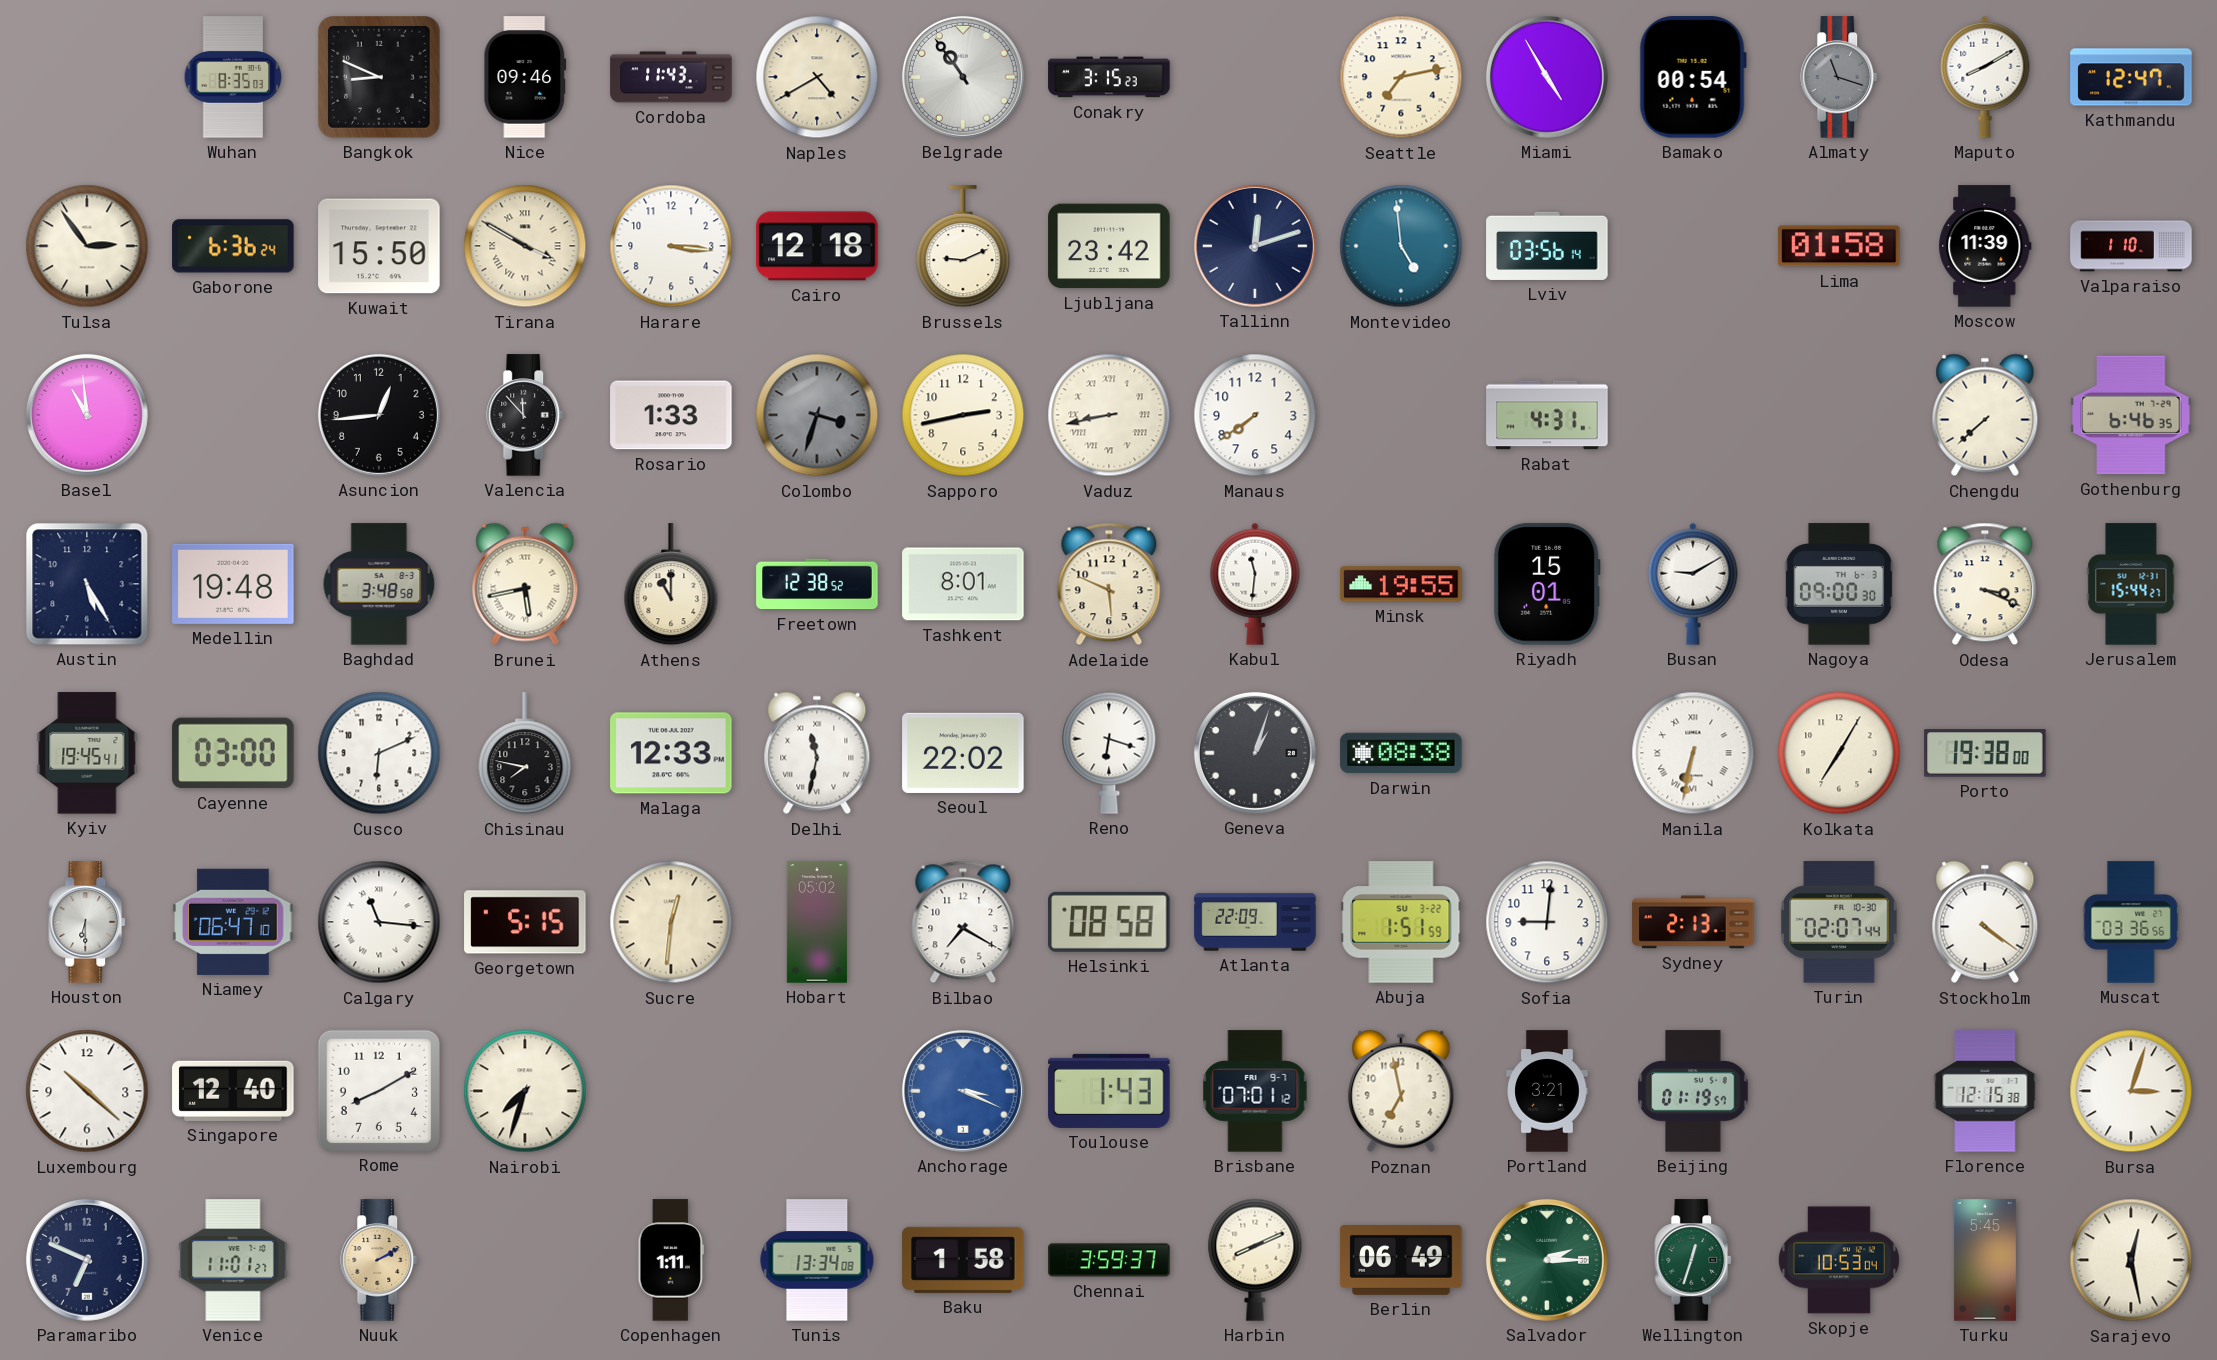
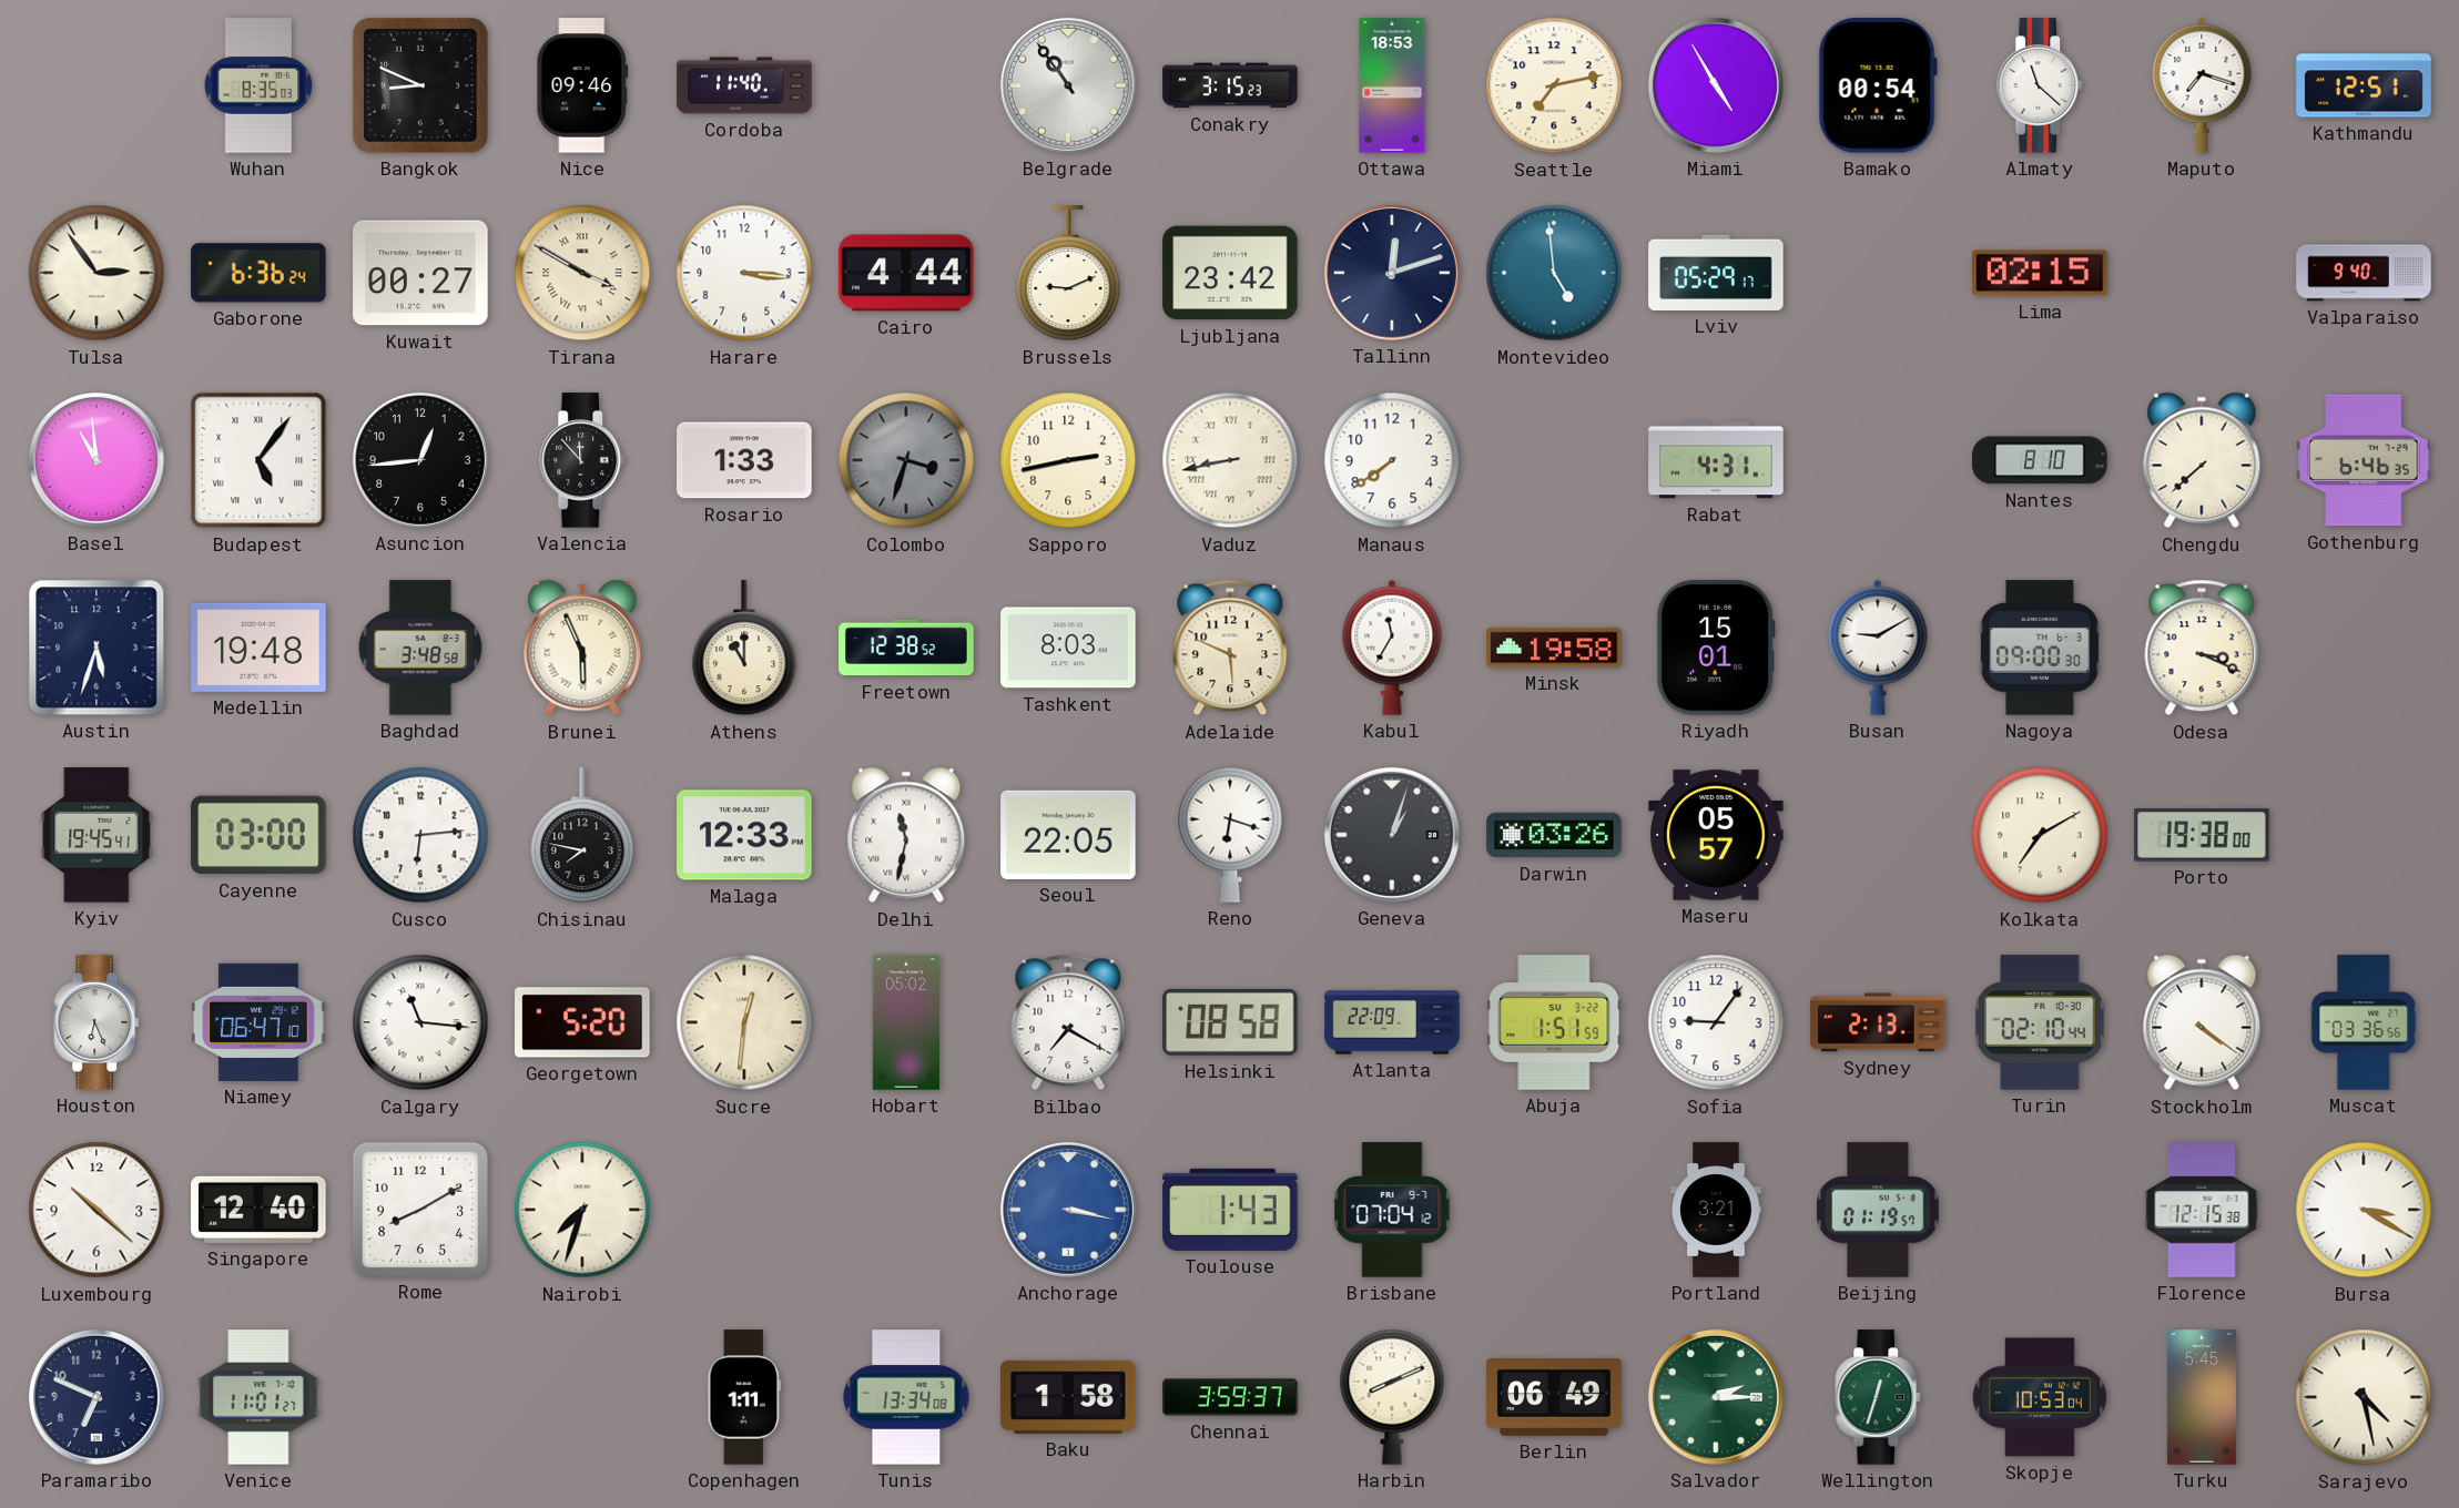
Cordoba: 11:43 -> 11:40
Naples: 4:40 -> none
Ottawa: none -> 18:53
Almaty: 11:18 -> 11:22
Almaty dial: grey -> white
Maputo: 8:10 -> 7:18
Kathmandu: 12:47 -> 12:51
Kuwait: 15:50 -> 00:27
Cairo: 12:18 -> 4:44
Lviv: 03:56 -> 05:29
Lima: 01:58 -> 02:15
Moscow: 11:39 -> none
Valparaiso: 1:10 -> 9:40
Budapest: none -> 5:06
Nantes: none -> 8:10
Austin: 5:25 -> 5:33
Brunei: 5:43 -> 5:56
Tashkent: 8:01 -> 8:03
Kabul: 11:31 -> 11:35
Minsk: 19:55 -> 19:58
Jerusalem: 15:44 -> none
Cusco: 6:11 -> 6:14
Seoul: 22:02 -> 22:05
Darwin: 08:38 -> 03:26
Maseru: none -> 05:57
Manila: 6:32 -> none
Kolkata: 7:05 -> 7:10
Houston: 6:30 -> 6:26
Georgetown: 5:15 -> 5:20
Sofia: 9:01 -> 9:06
Turin: 02:07 -> 02:10
Anchorage: 3:19 -> 3:17
Brisbane: 07:01 -> 07:04
Poznan: 6:58 -> none
Bursa: 3:03 -> 3:20
Nuuk: 2:10 -> none
Sarajevo: 12:28 -> 4:28
